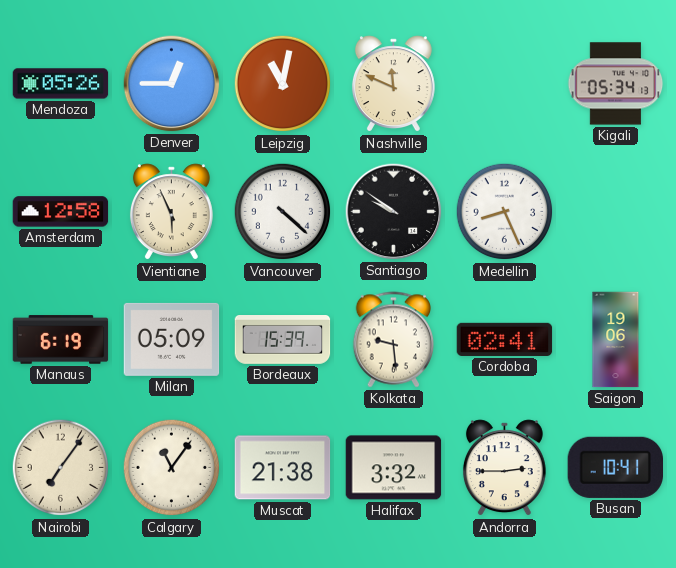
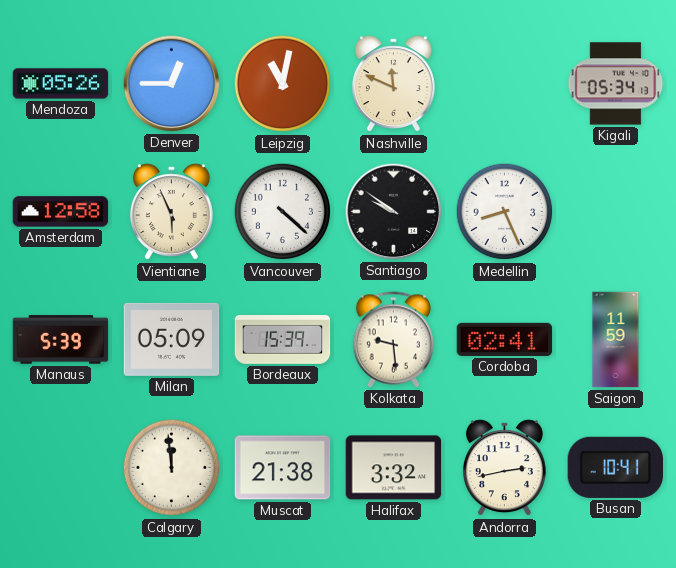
Manaus: 6:19 -> 5:39
Saigon: 19:06 -> 11:59
Nairobi: 7:06 -> none
Calgary: 11:06 -> 11:59
Andorra: 2:45 -> 2:43
